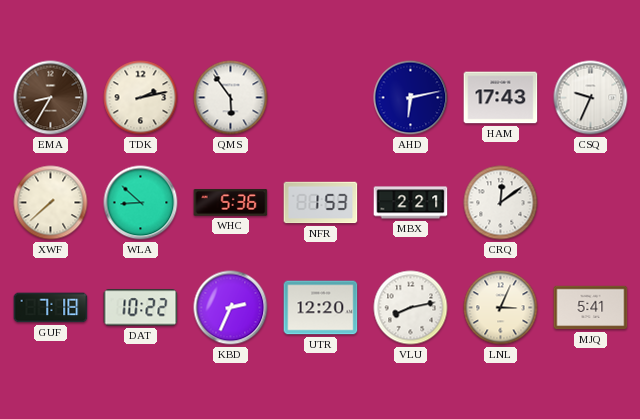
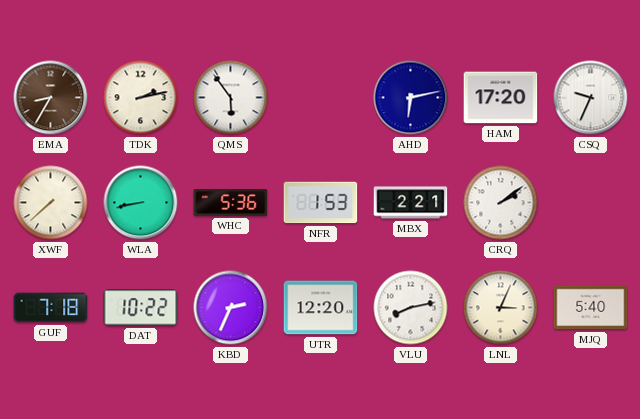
HAM: 17:43 -> 17:20
WLA: 8:52 -> 8:43
CRQ: 12:09 -> 2:09
MJQ: 5:41 -> 5:40
